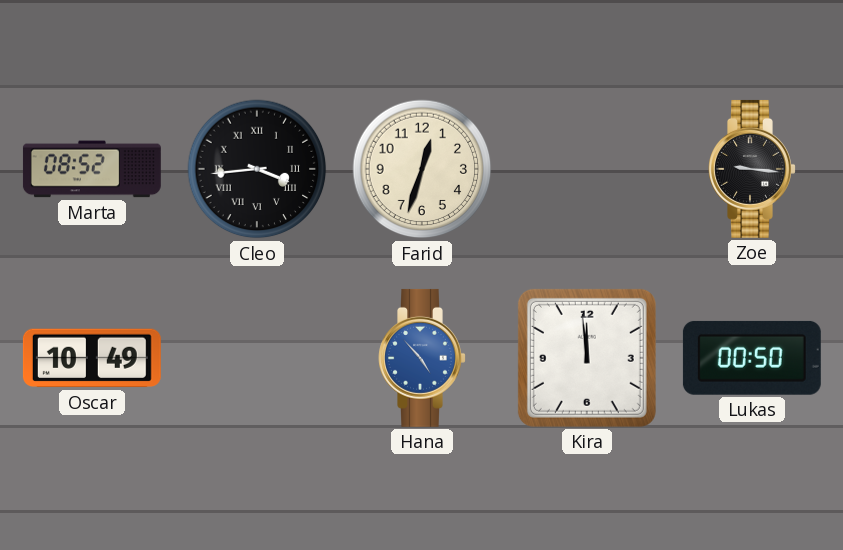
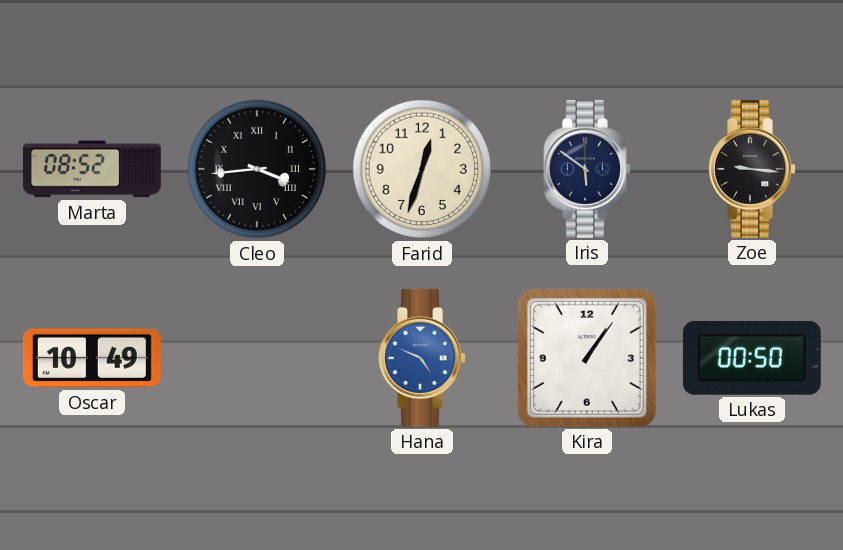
Iris: none -> 5:51
Hana: 4:53 -> 4:49
Kira: 11:59 -> 1:06
